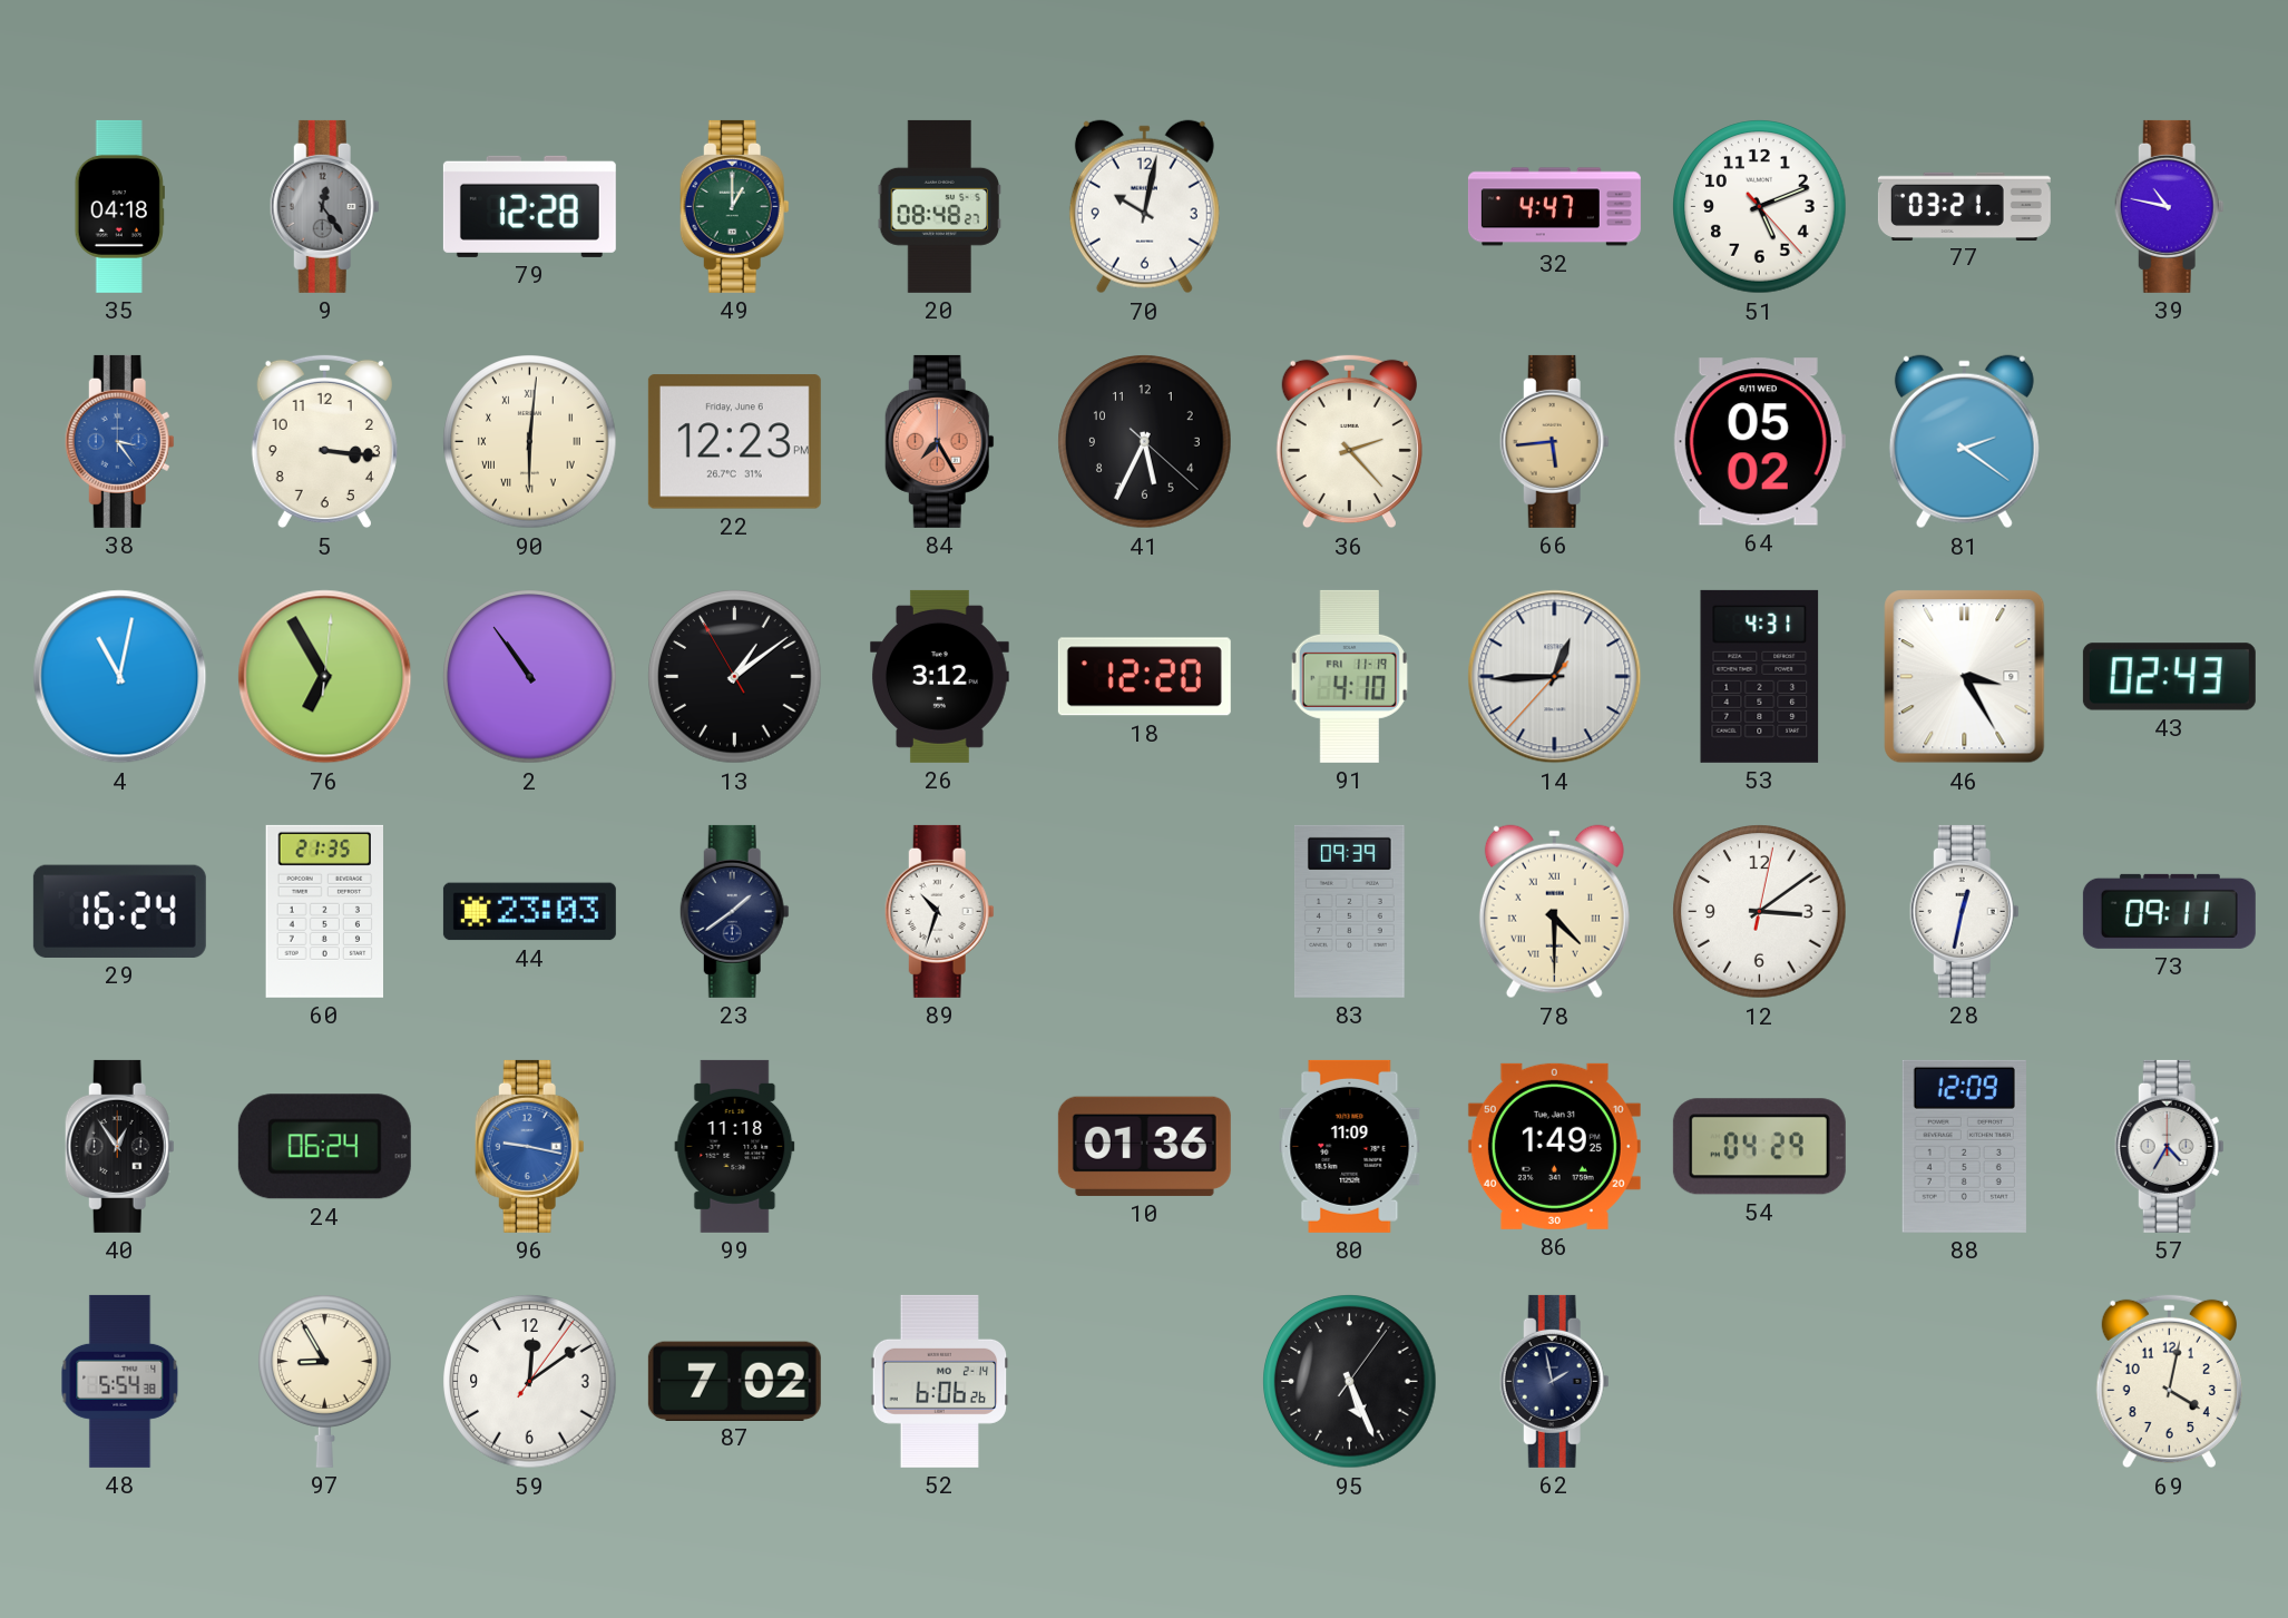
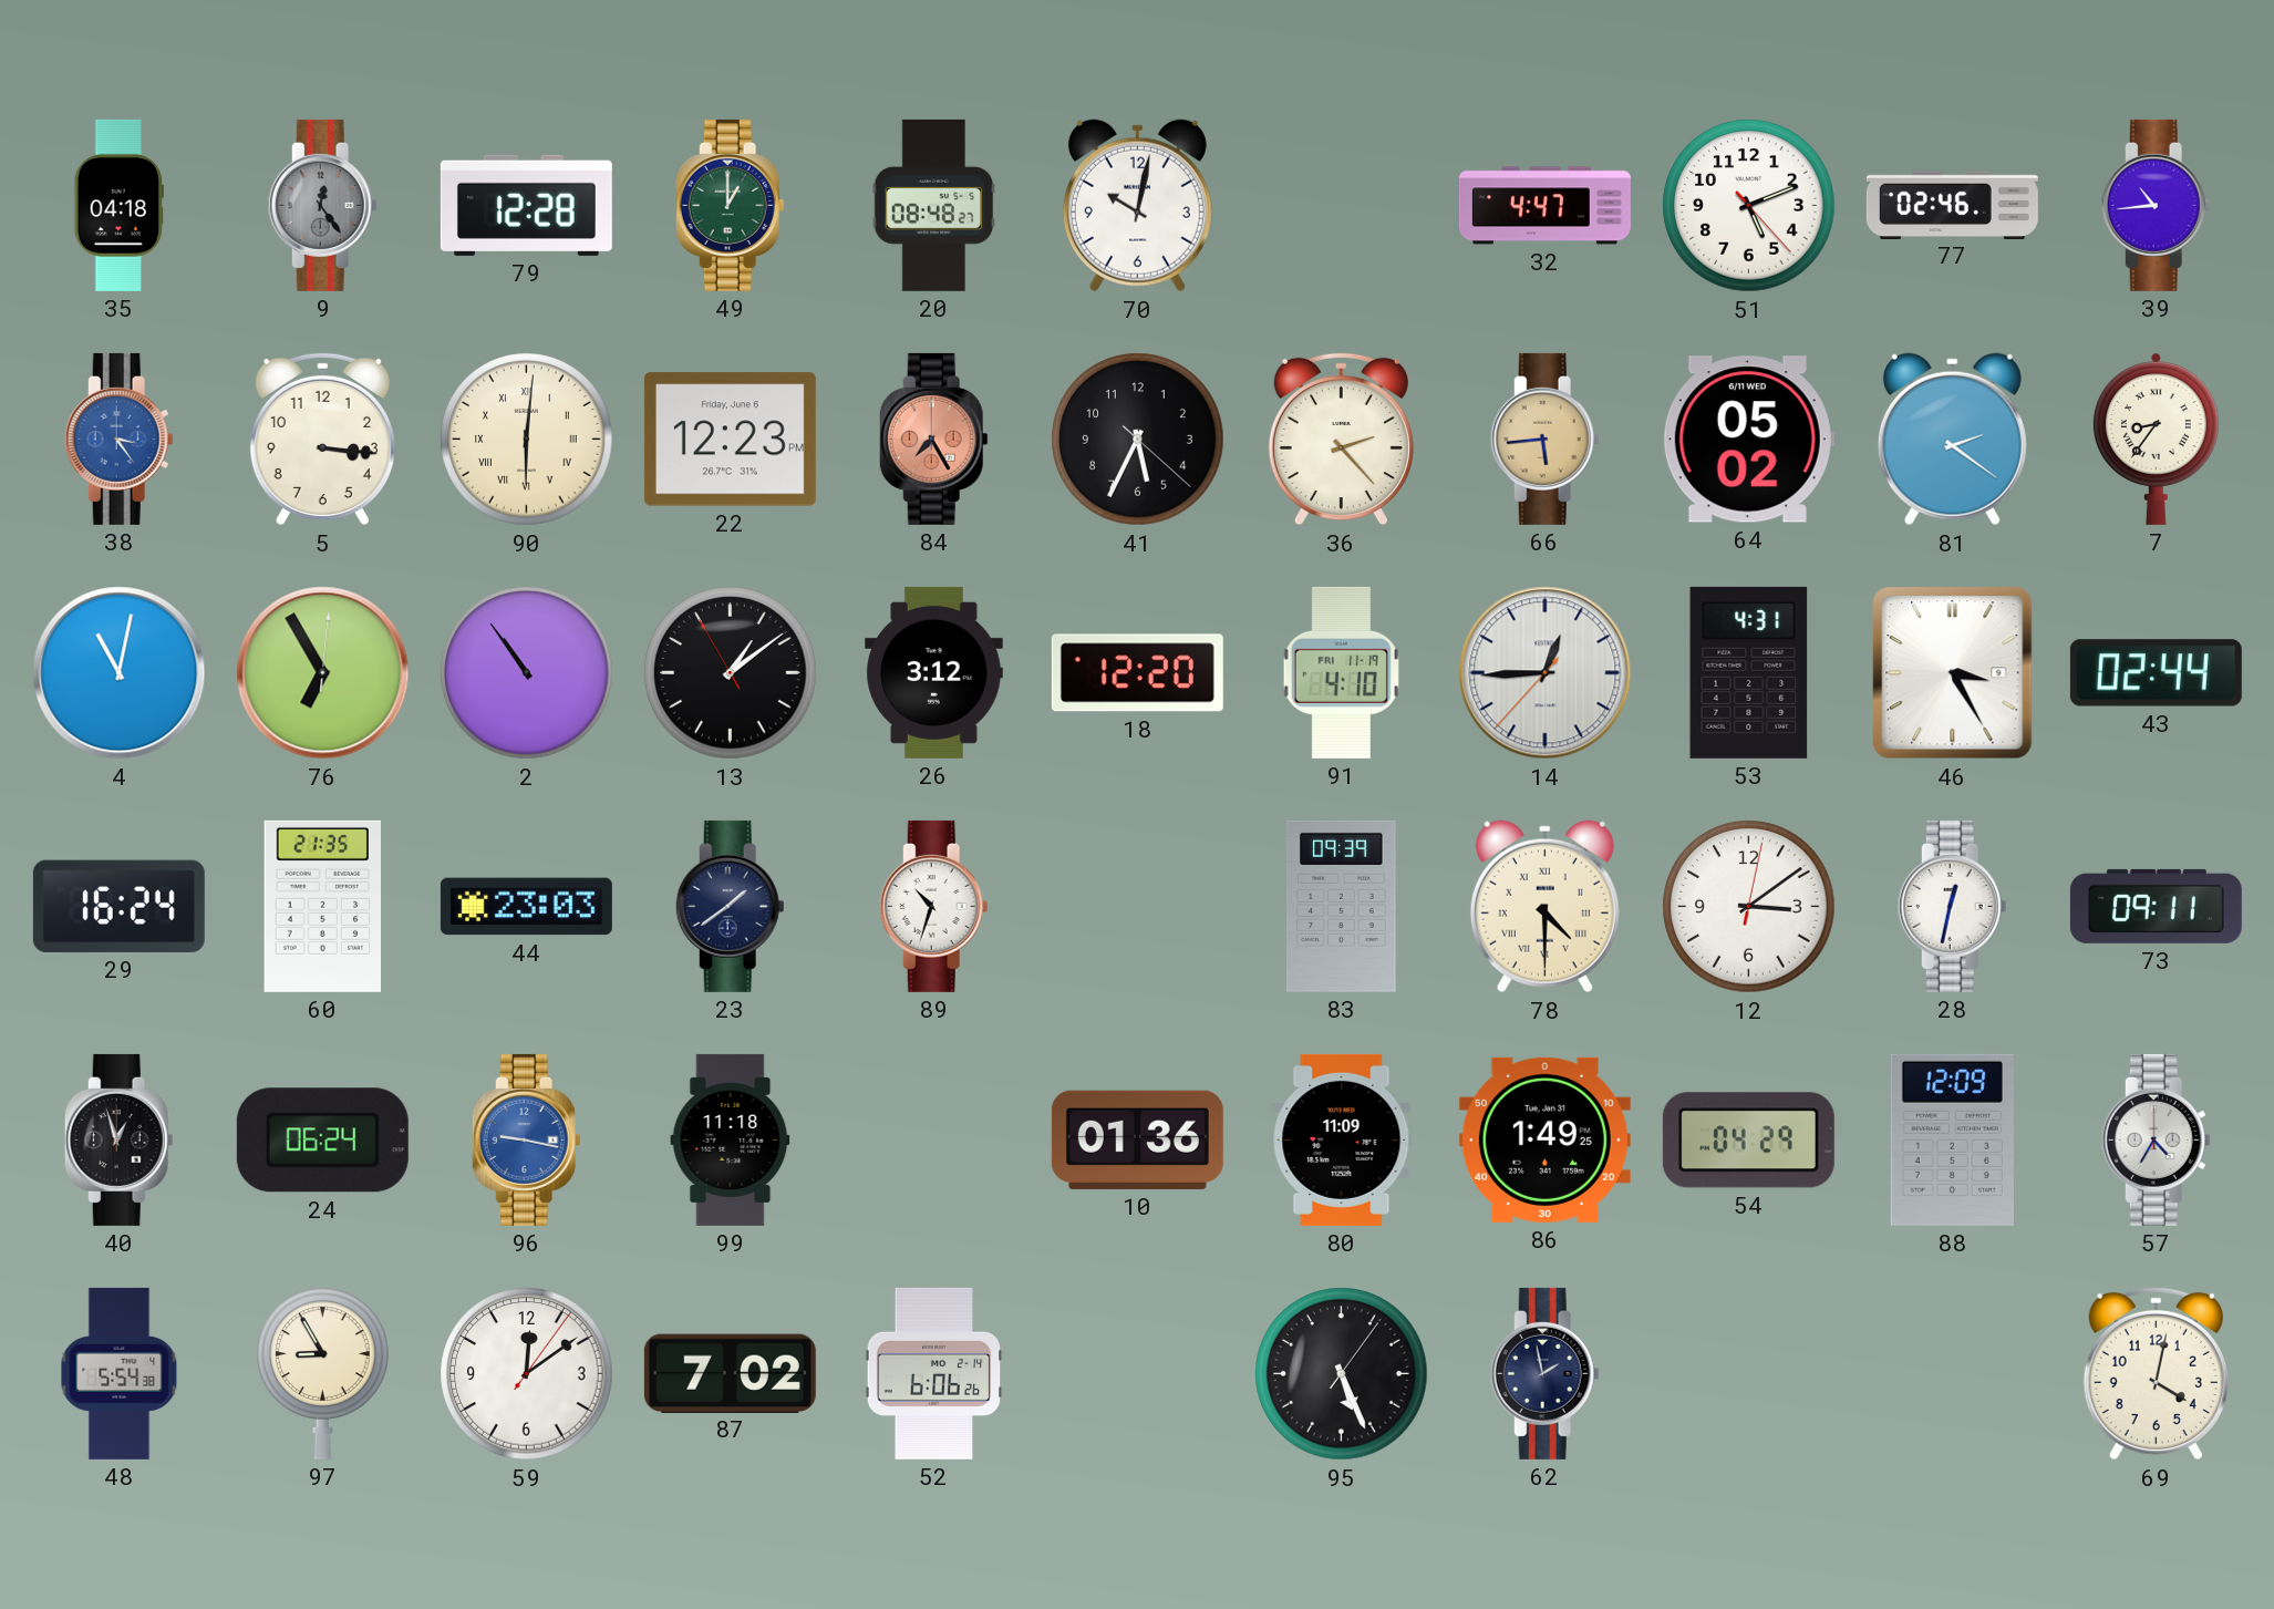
77: 03:21 -> 02:46
39: 10:47 -> 10:44
7: none -> 8:36
43: 02:43 -> 02:44
40: 12:54 -> 12:57
